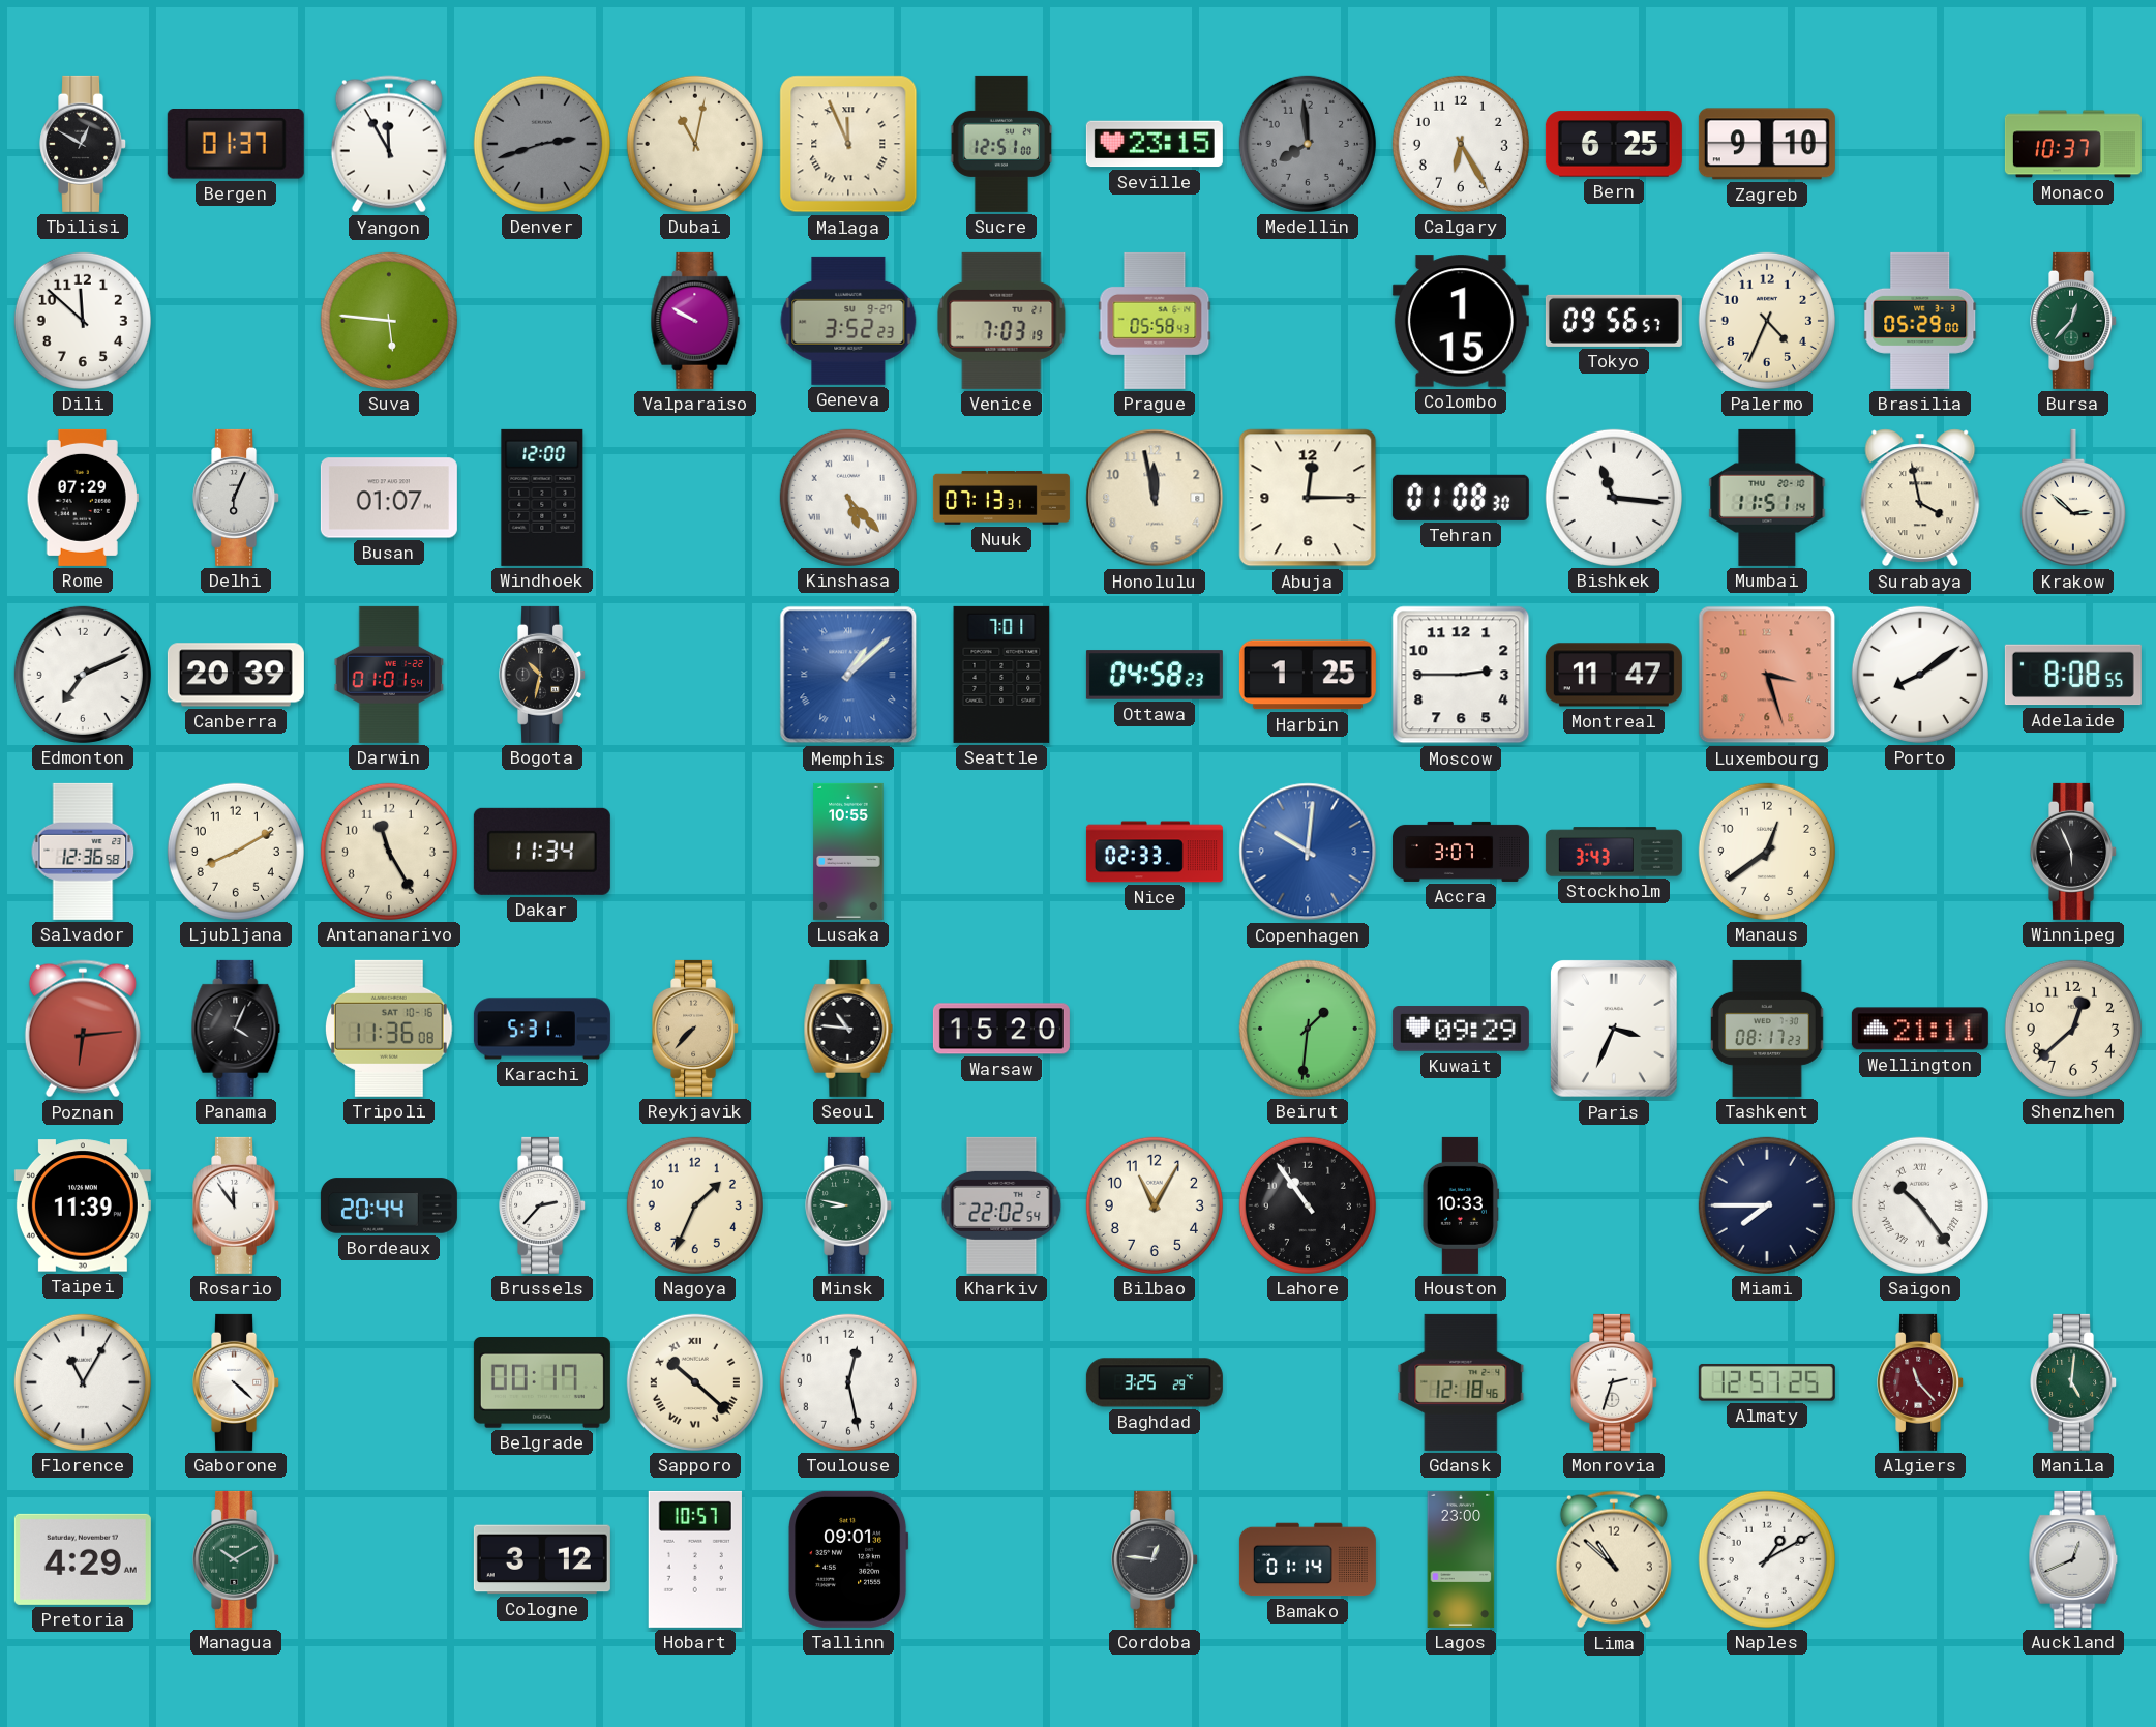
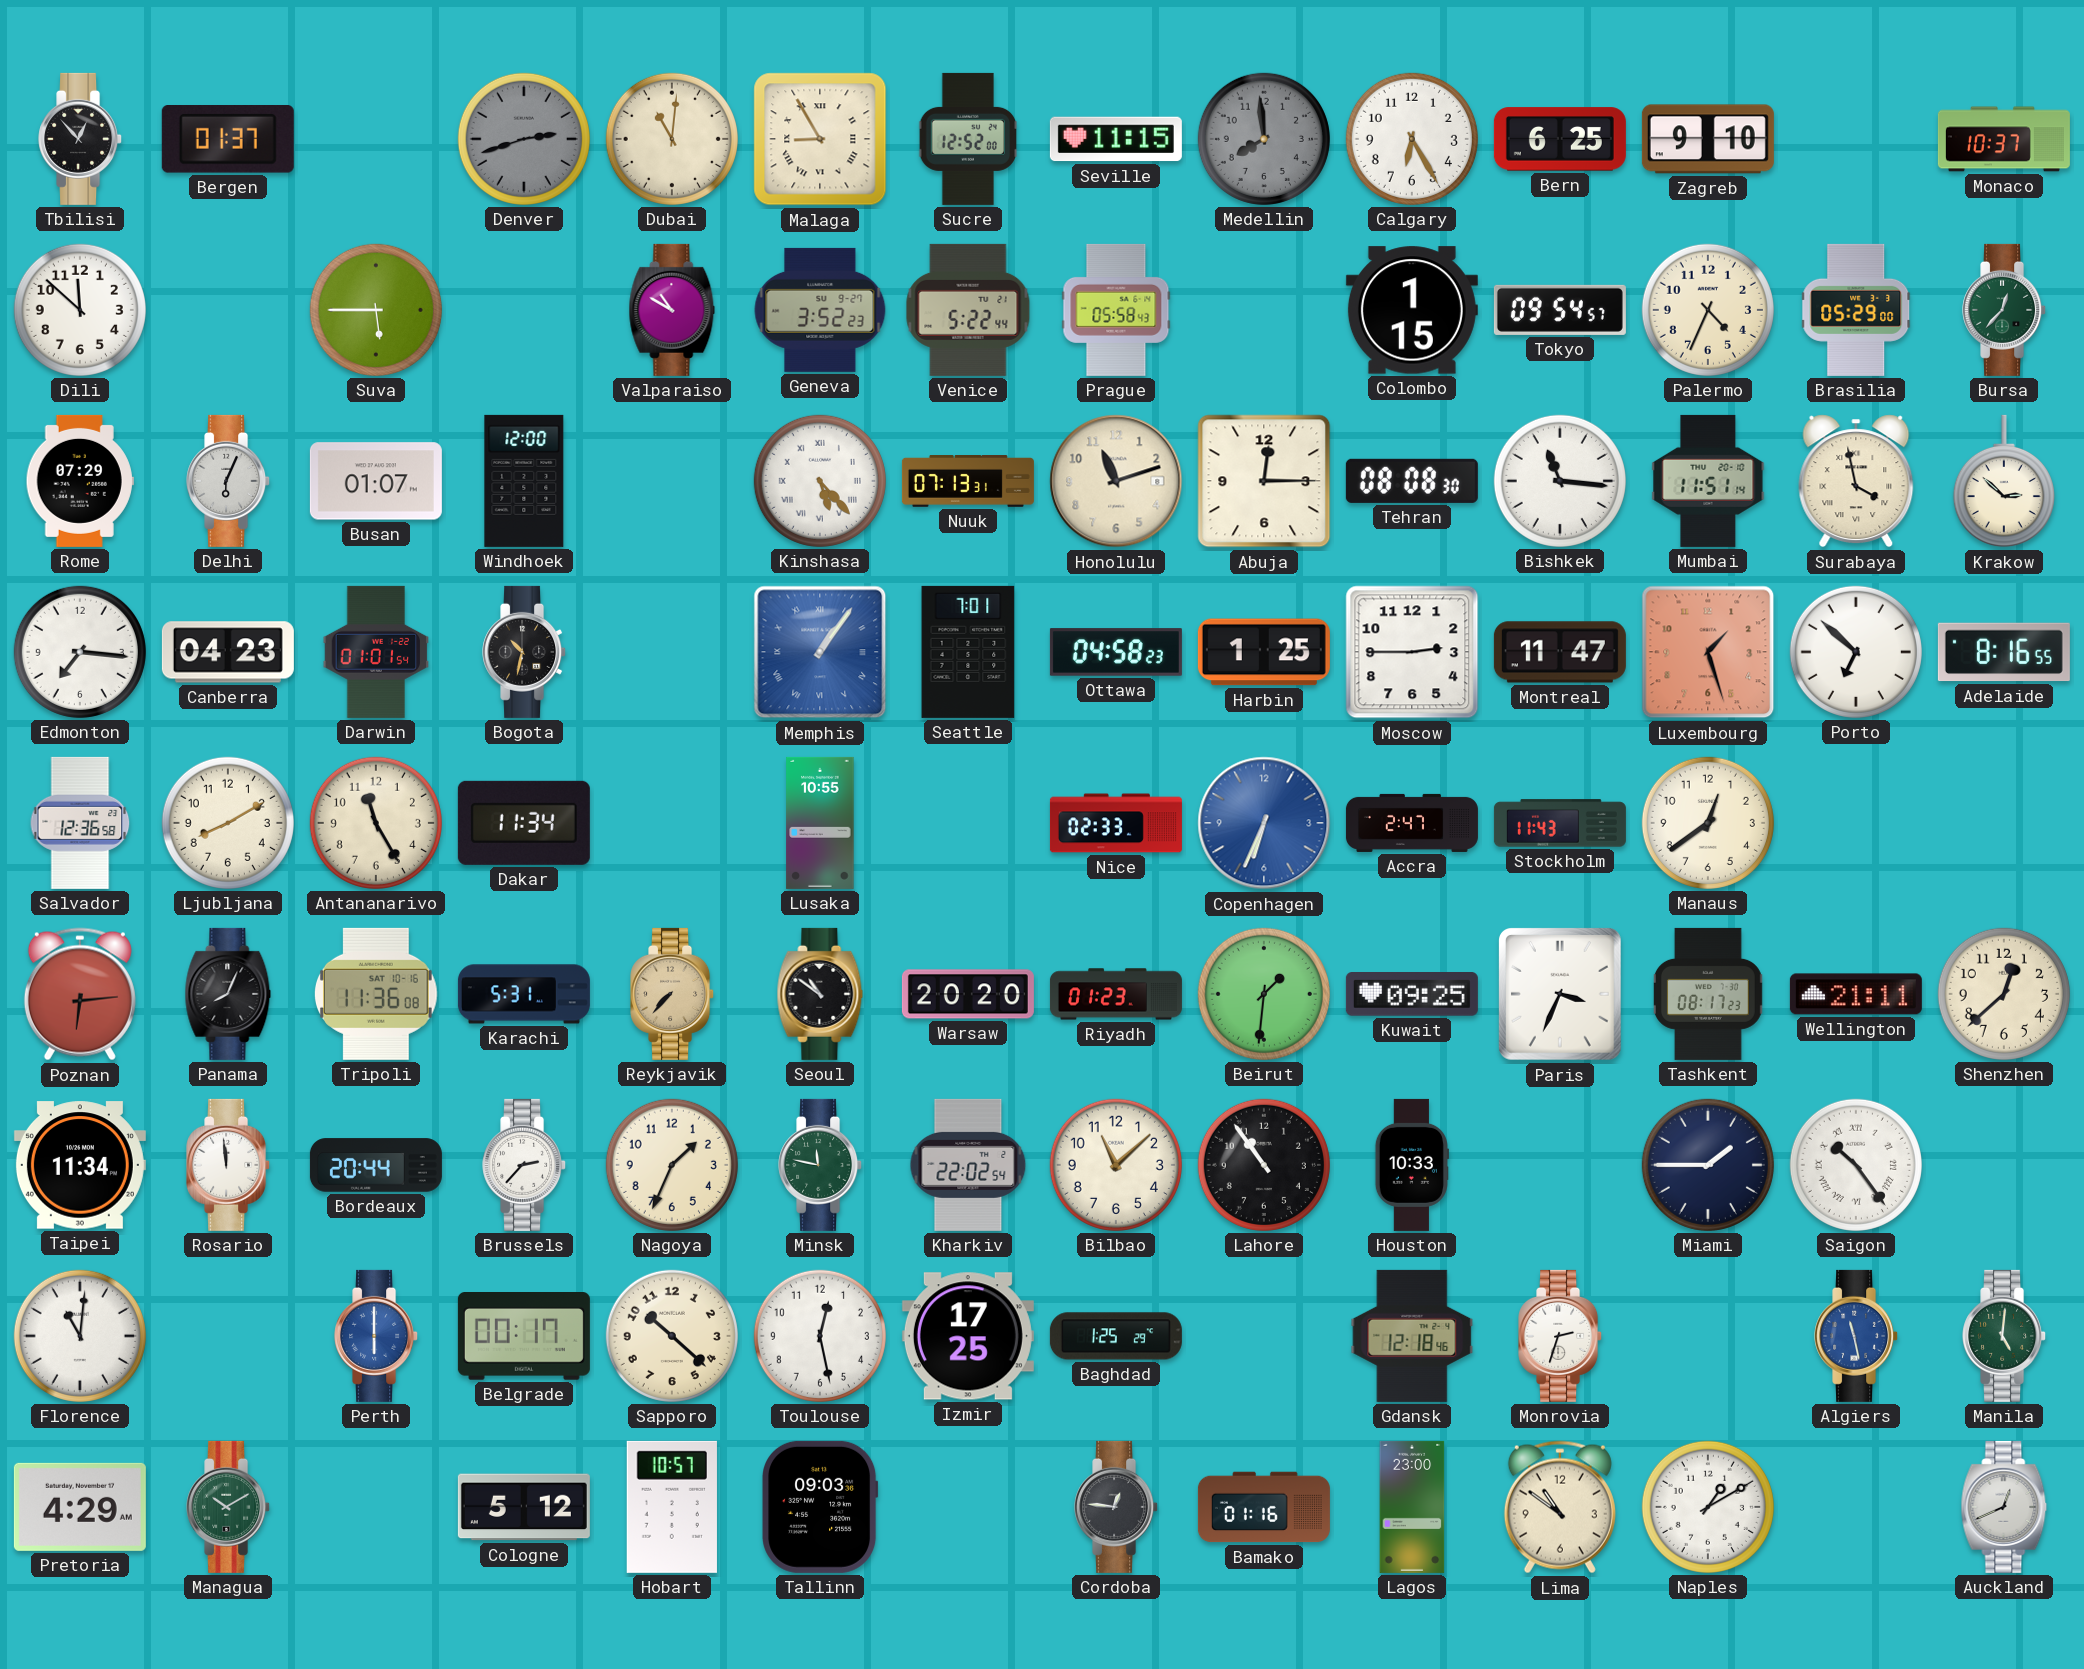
Tbilisi: 12:50 -> 12:53
Yangon: 11:55 -> none
Dubai: 11:02 -> 11:01
Malaga: 11:56 -> 8:55
Sucre: 12:51 -> 12:52
Seville: 23:15 -> 11:15
Suva: 5:46 -> 5:45
Valparaiso: 9:50 -> 10:50
Venice: 7:03 -> 5:22
Tokyo: 09:56 -> 09:54
Honolulu: 11:58 -> 11:12
Tehran: 01:08 -> 08:08
Edmonton: 7:11 -> 7:16
Canberra: 20:39 -> 04:23
Memphis: 1:08 -> 1:06
Luxembourg: 3:27 -> 1:27
Porto: 8:09 -> 6:52
Adelaide: 8:08 -> 8:16
Copenhagen: 10:01 -> 6:34
Accra: 3:07 -> 2:47
Stockholm: 3:43 -> 11:43
Winnipeg: 5:56 -> none
Panama: 4:04 -> 8:04
Seoul: 10:46 -> 10:51
Warsaw: 15:20 -> 20:20
Riyadh: none -> 01:23
Kuwait: 09:29 -> 09:25
Taipei: 11:39 -> 11:34
Rosario: 11:54 -> 11:59
Minsk: 8:47 -> 11:47
Bilbao: 11:05 -> 11:08
Miami: 7:45 -> 1:45
Florence: 11:05 -> 11:01
Gaborone: 4:22 -> none
Perth: none -> 6:00
Sapporo numerals: Roman -> Arabic
Izmir: none -> 17:25
Baghdad: 3:25 -> 1:25
Almaty: 12:57 -> none
Algiers: 11:23 -> 11:28
Algiers dial: burgundy -> blue
Cologne: 3:12 -> 5:12
Tallinn: 09:01 -> 09:03
Bamako: 01:14 -> 01:16
Lima: 10:52 -> 10:51
